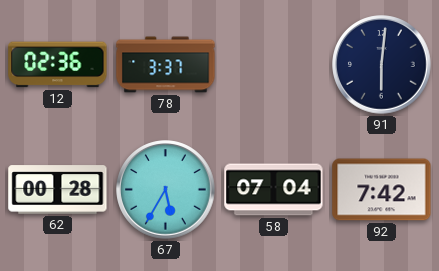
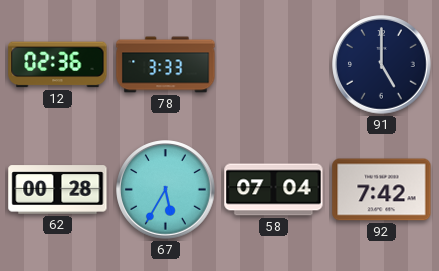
78: 3:37 -> 3:33
91: 6:01 -> 5:00
